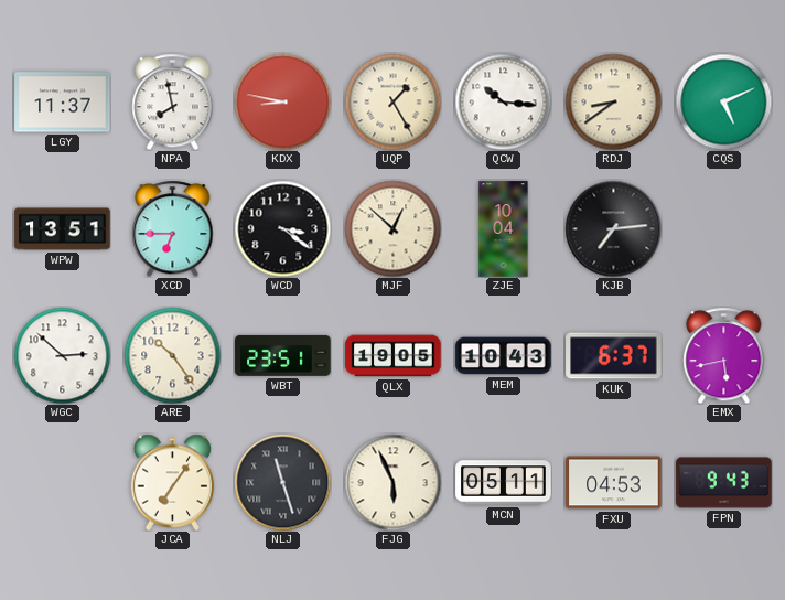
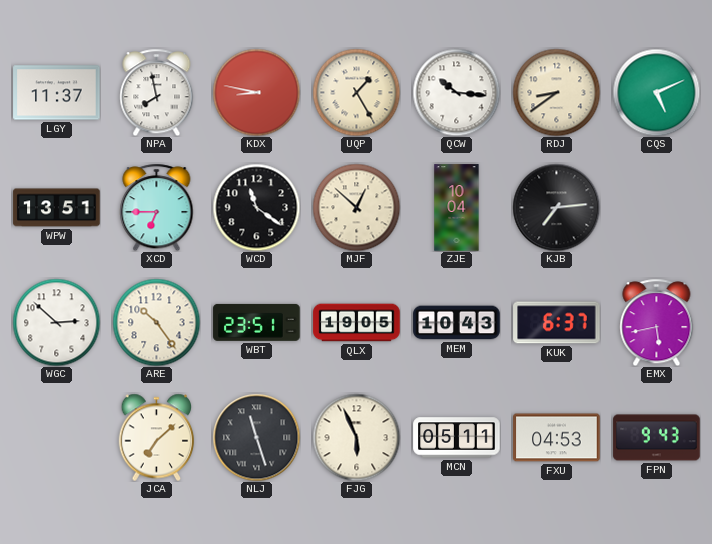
WCD: 3:21 -> 11:21
JCA: 7:06 -> 7:08
